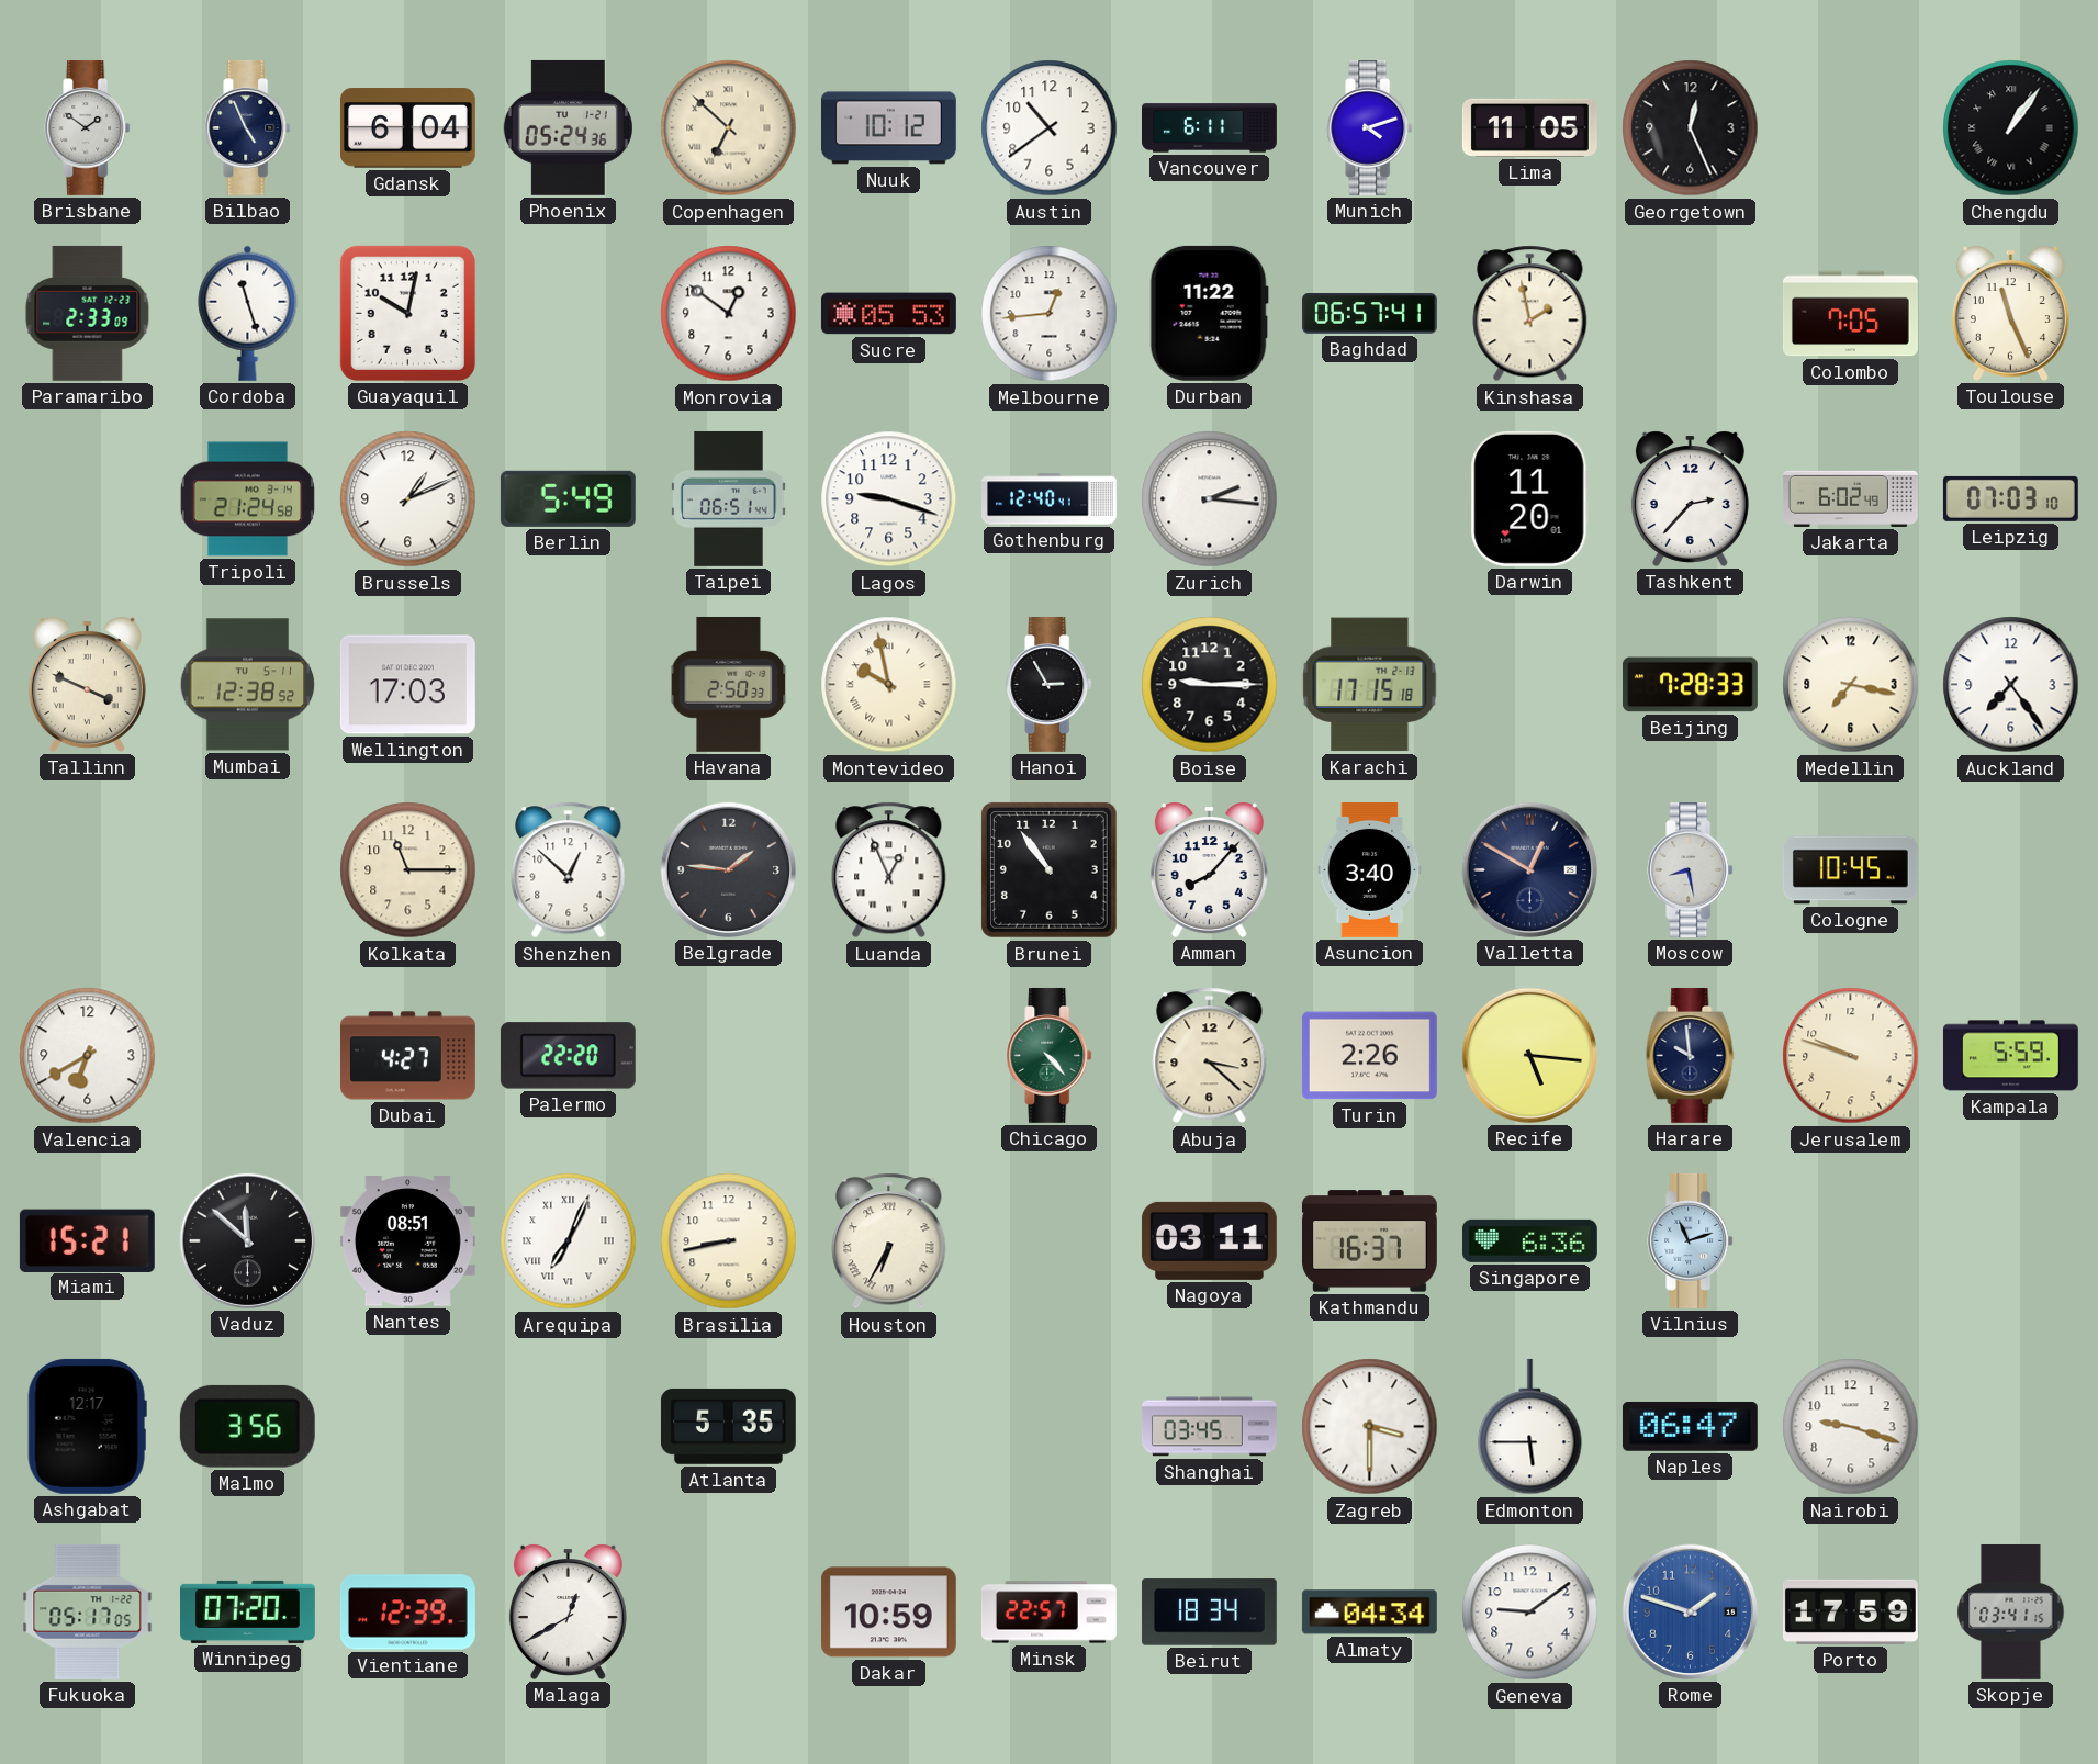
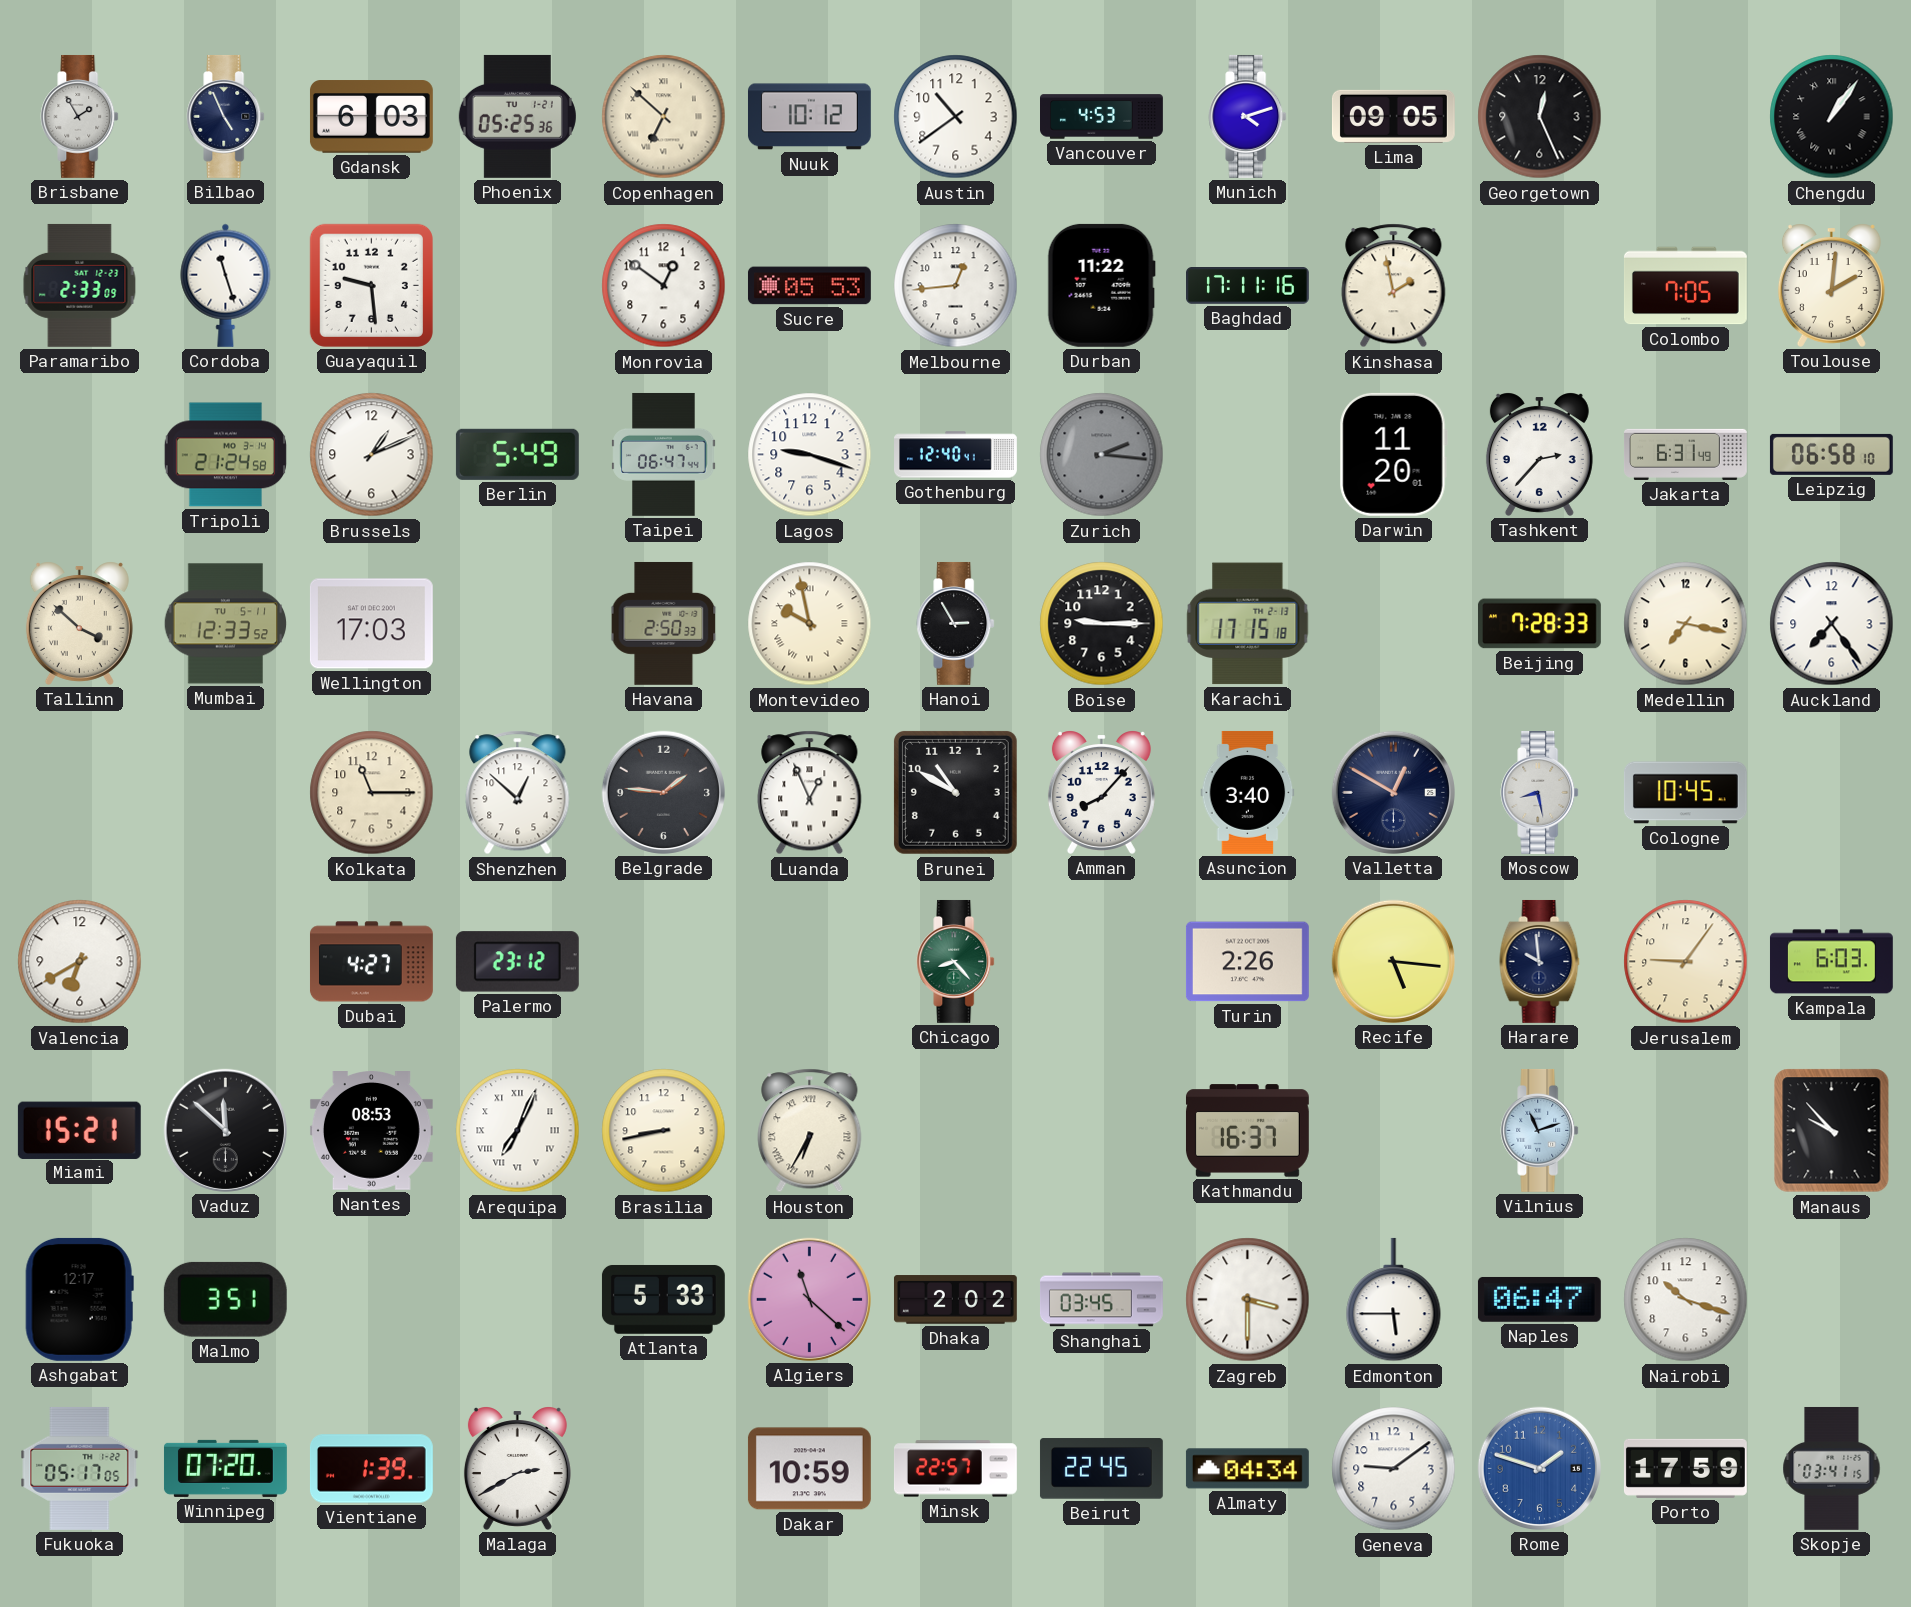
Brisbane: 1:51 -> 1:55
Gdansk: 6:04 -> 6:03
Phoenix: 05:24 -> 05:25
Vancouver: 6:11 -> 4:53
Lima: 11:05 -> 09:05
Guayaquil: 10:02 -> 9:29
Baghdad: 06:57 -> 17:11
Toulouse: 11:26 -> 2:01
Taipei: 06:51 -> 06:47
Zurich dial: white -> grey
Jakarta: 6:02 -> 6:31
Leipzig: 07:03 -> 06:58
Tallinn: 3:49 -> 3:52
Mumbai: 12:38 -> 12:33
Brunei: 10:54 -> 10:50
Palermo: 22:20 -> 23:12
Chicago: 4:23 -> 8:23
Abuja: 3:22 -> none
Jerusalem: 9:48 -> 9:06
Kampala: 5:59 -> 6:03
Nantes: 08:51 -> 08:53
Nagoya: 03:11 -> none
Singapore: 6:36 -> none
Manaus: none -> 9:53
Malmo: 3:56 -> 3:51
Atlanta: 5:35 -> 5:33
Algiers: none -> 11:22
Dhaka: none -> 2:02
Nairobi: 9:18 -> 10:18
Vientiane: 12:39 -> 1:39
Malaga: 12:40 -> 2:40
Beirut: 18:34 -> 22:45
